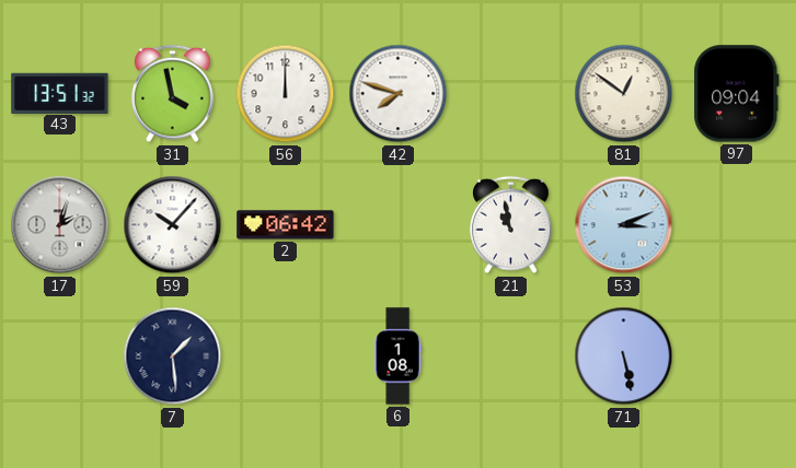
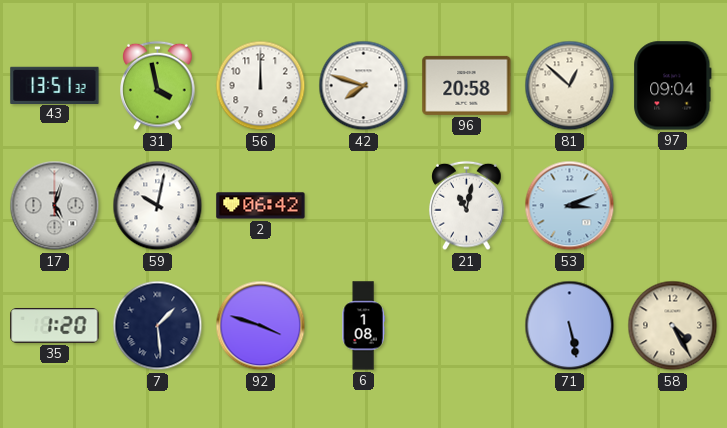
96: none -> 20:58
81: 12:51 -> 12:52
17: 2:03 -> 5:03
59: 10:07 -> 10:02
21: 10:58 -> 11:02
35: none -> 1:20
92: none -> 3:48
58: none -> 4:25
